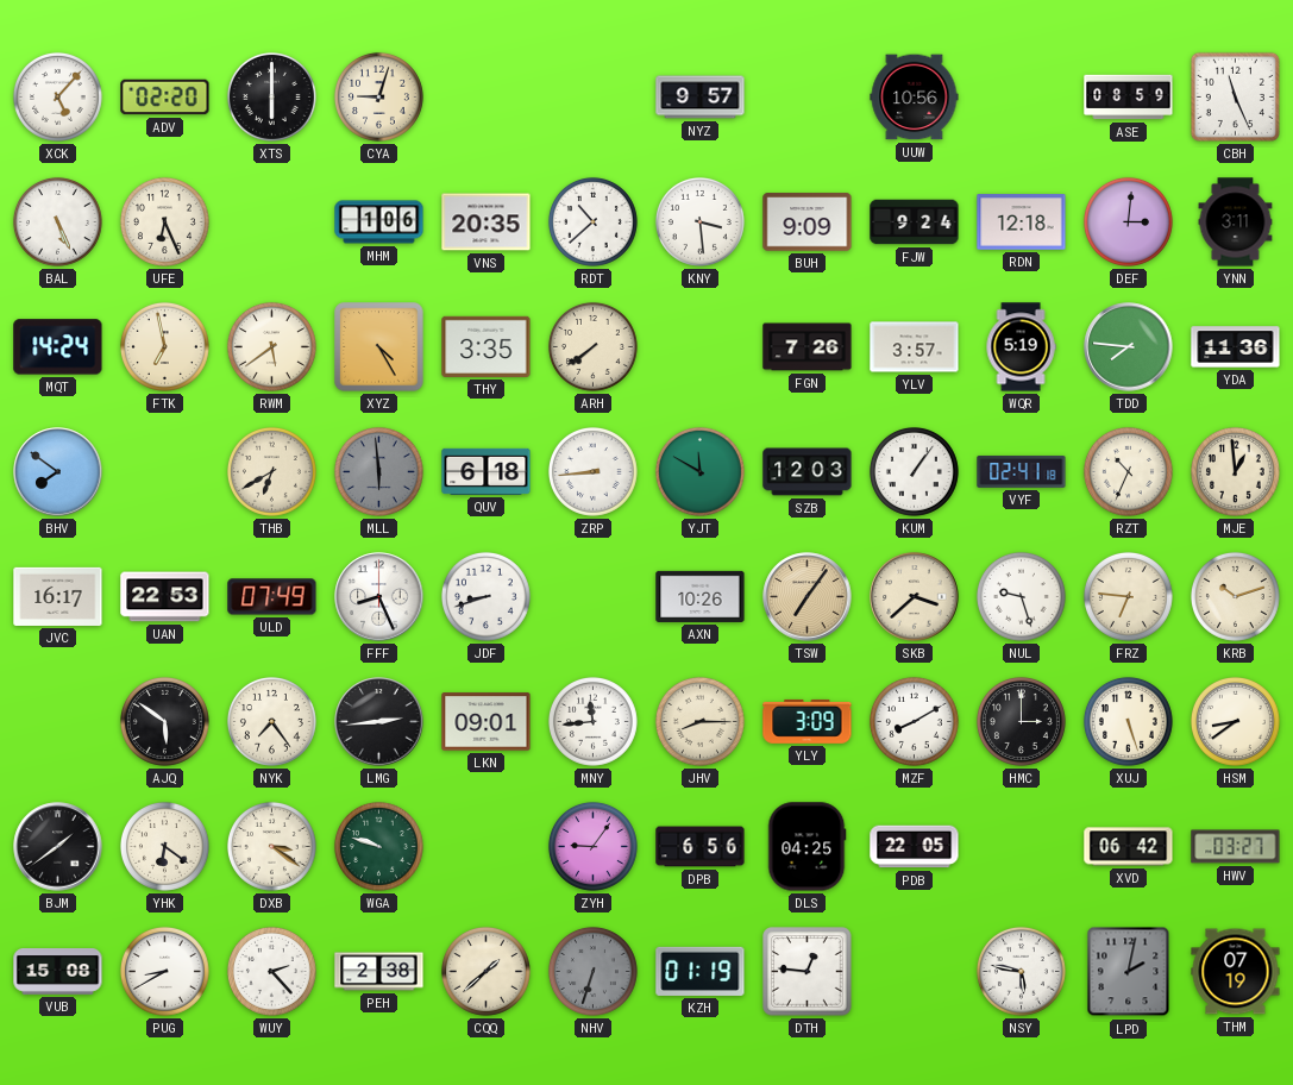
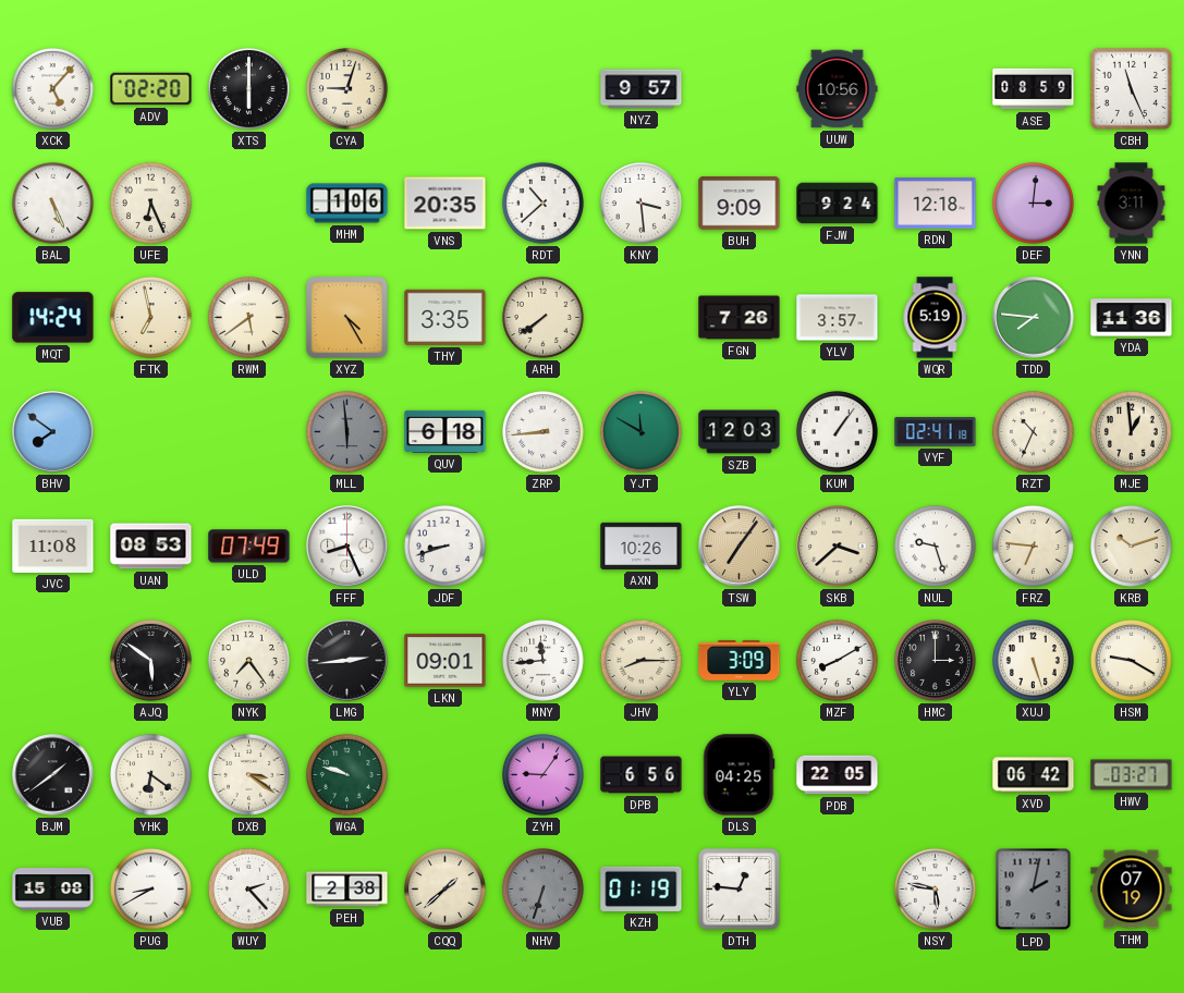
THB: 6:40 -> none
JVC: 16:17 -> 11:08
UAN: 22:53 -> 08:53
HSM: 8:39 -> 9:20
